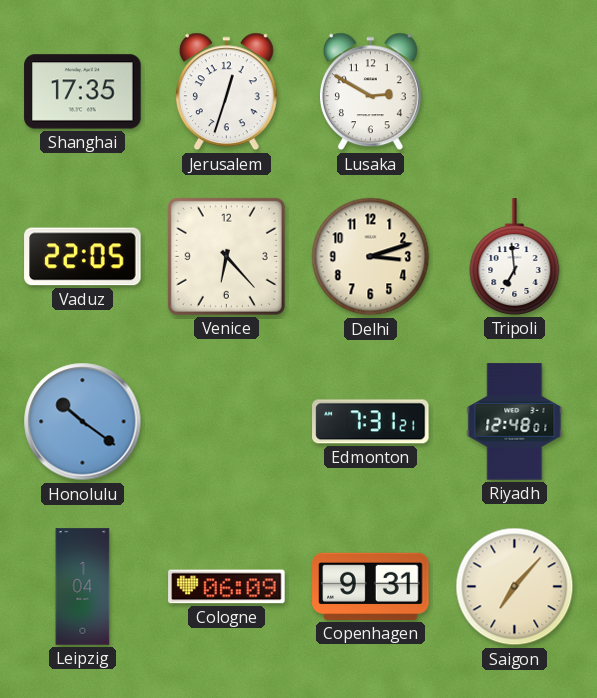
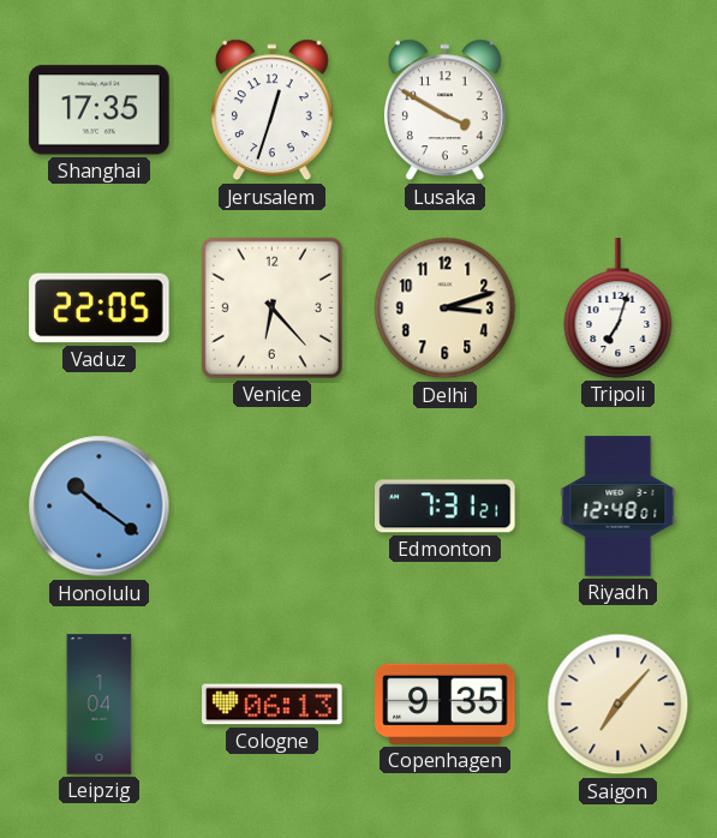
Lusaka: 2:50 -> 3:50
Tripoli: 6:59 -> 7:03
Cologne: 06:09 -> 06:13
Copenhagen: 9:31 -> 9:35
